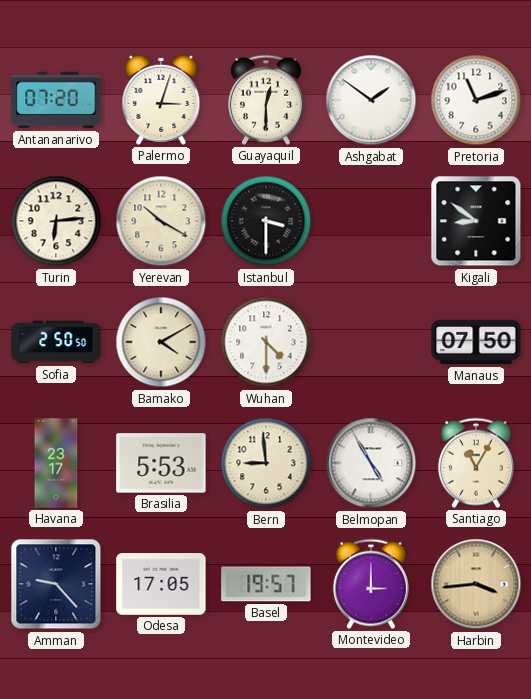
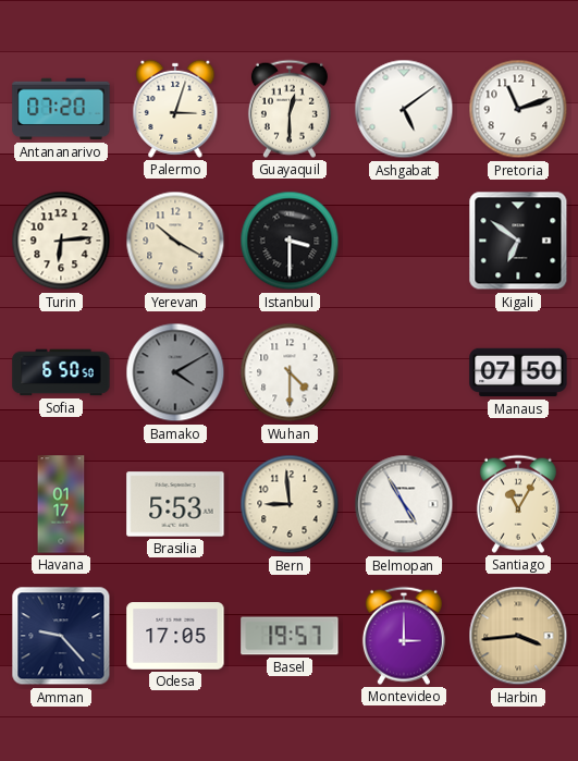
Ashgabat: 1:51 -> 5:09
Kigali: 8:51 -> 6:51
Sofia: 2:50 -> 6:50
Bamako dial: cream -> grey
Havana: 23:17 -> 01:17
